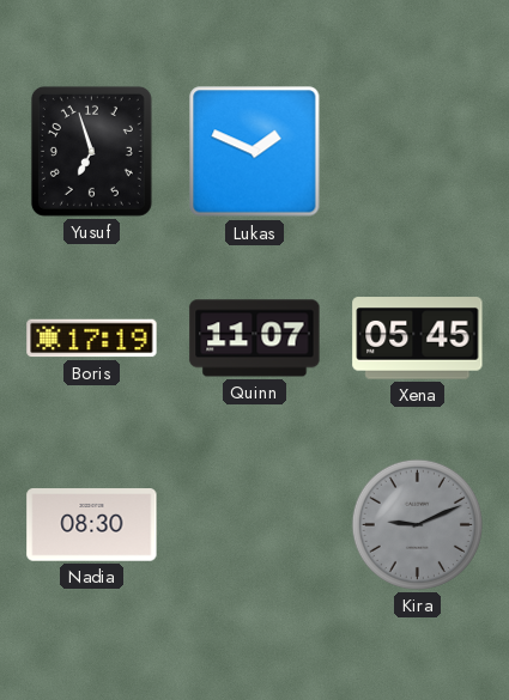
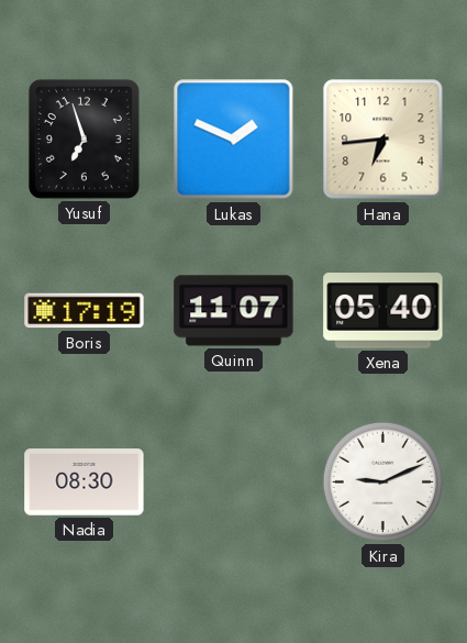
Hana: none -> 6:44
Xena: 05:45 -> 05:40
Kira dial: grey -> white
